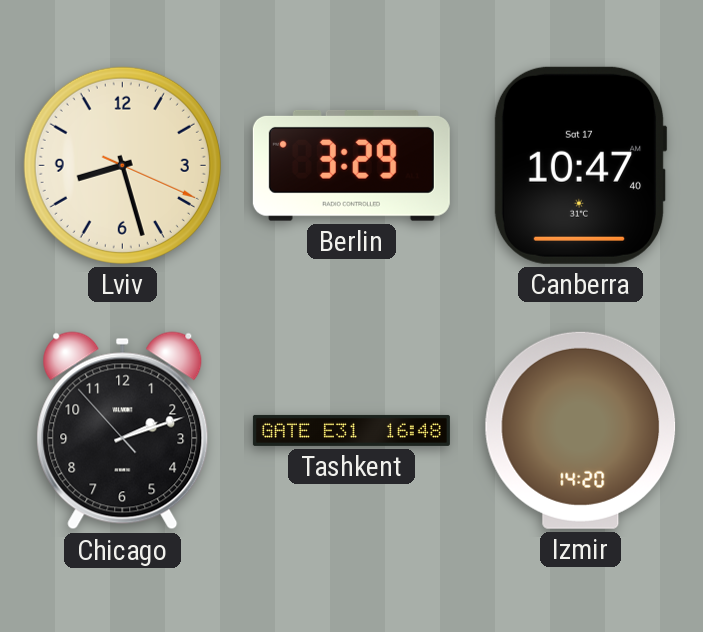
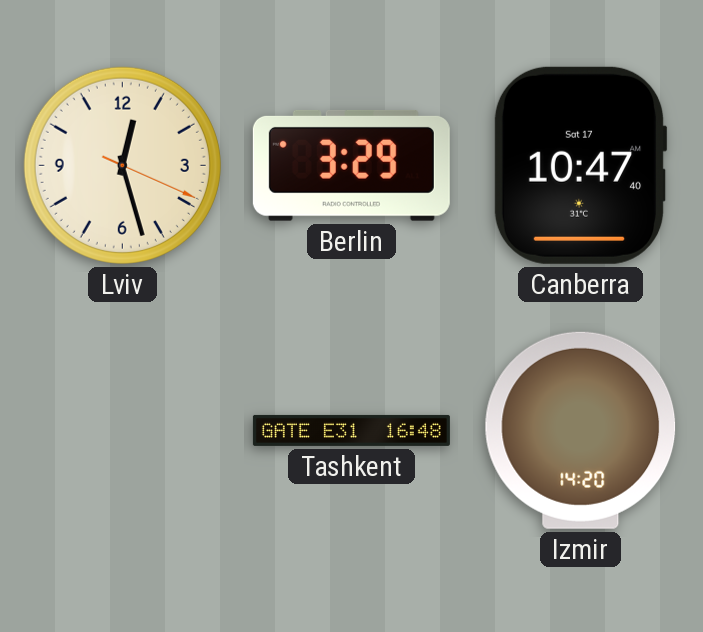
Lviv: 8:27 -> 12:27
Chicago: 2:11 -> none
